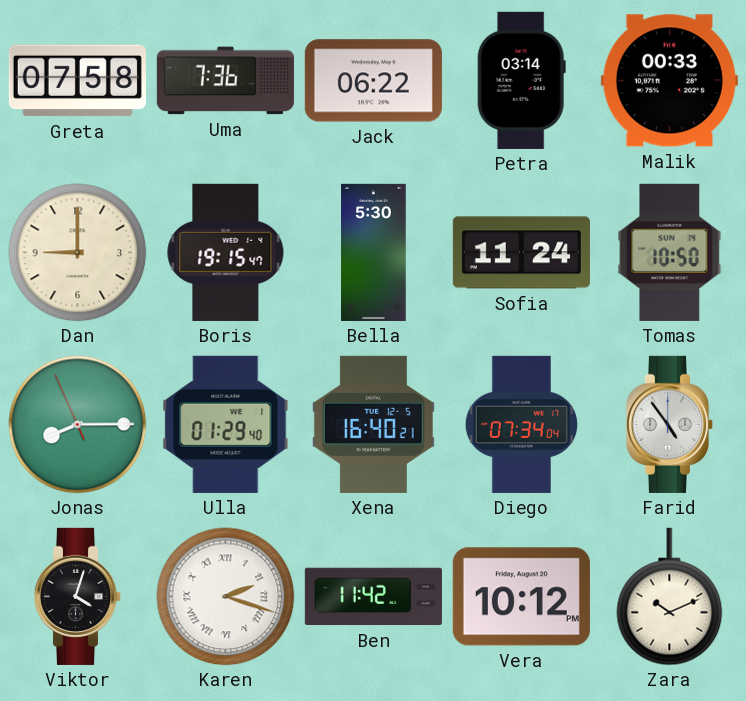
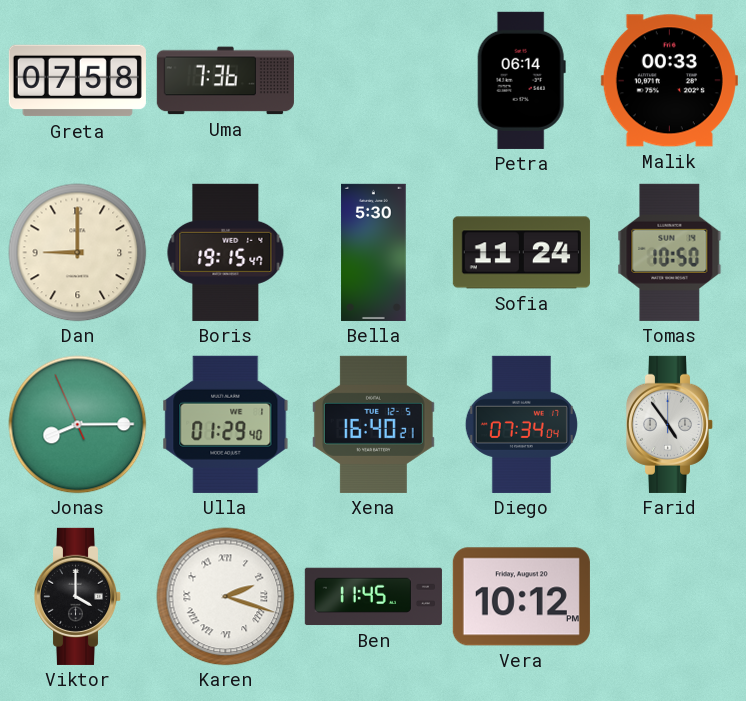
Jack: 06:22 -> none
Petra: 03:14 -> 06:14
Viktor: 4:03 -> 4:00
Ben: 11:42 -> 11:45
Zara: 10:11 -> none
